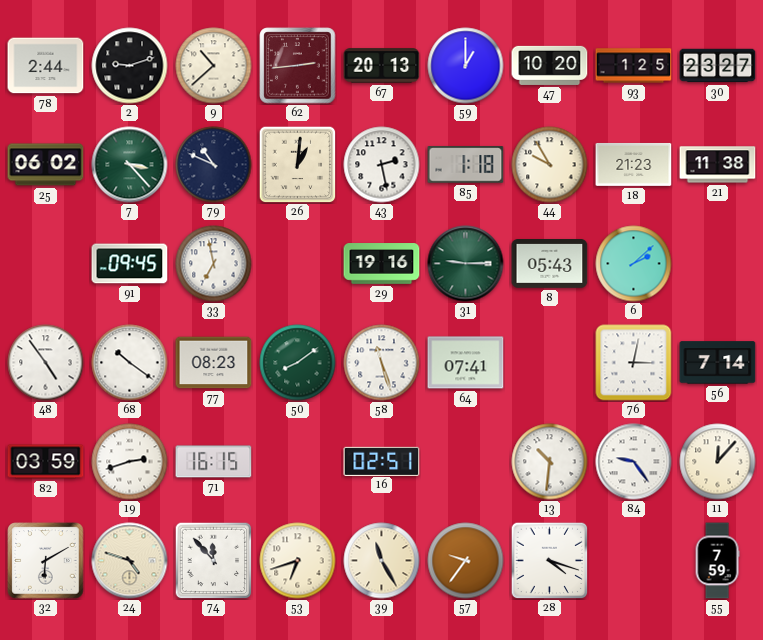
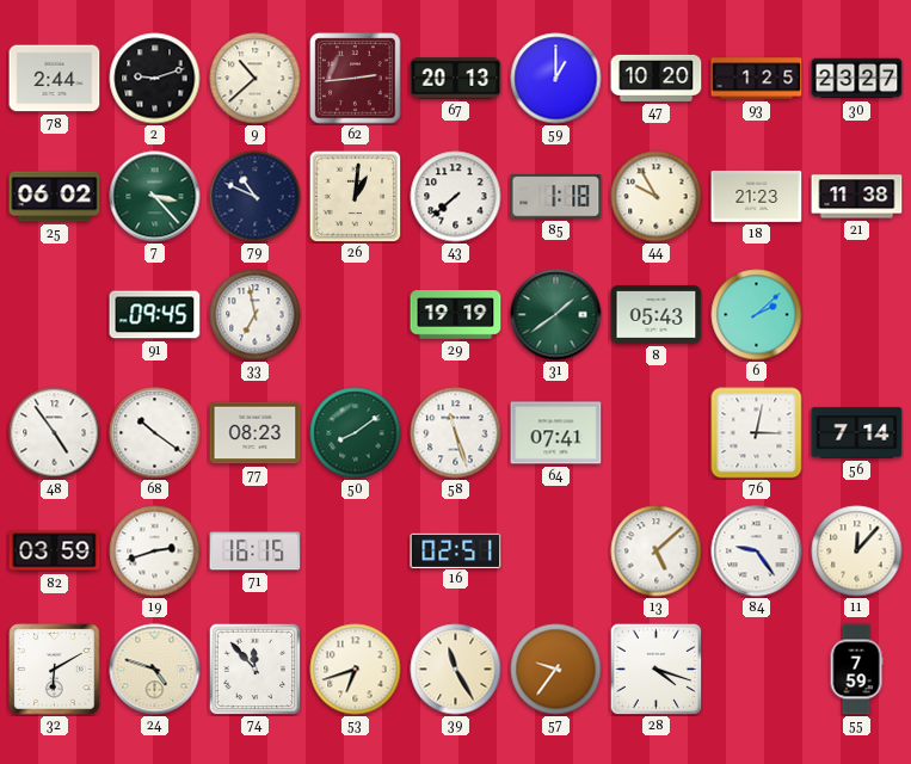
43: 2:28 -> 7:38
29: 19:16 -> 19:19
31: 9:15 -> 1:39
13: 10:31 -> 5:08
